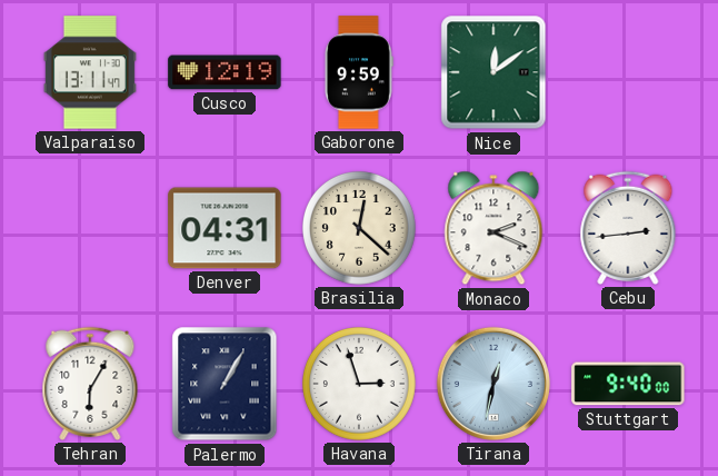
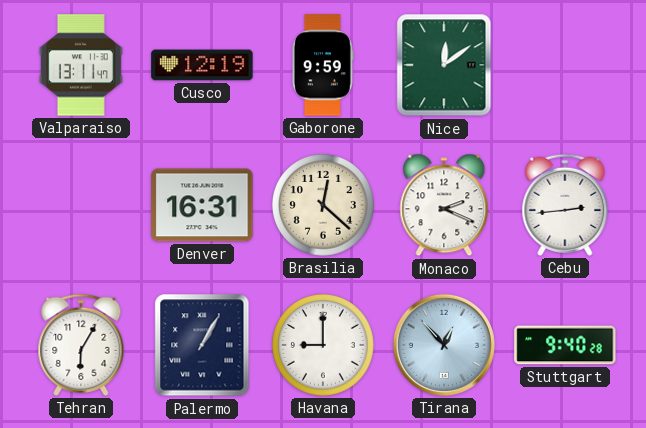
Denver: 04:31 -> 16:31
Havana: 2:57 -> 9:00
Tirana: 12:32 -> 12:53
Stuttgart: 9:40:00 -> 9:40:28
